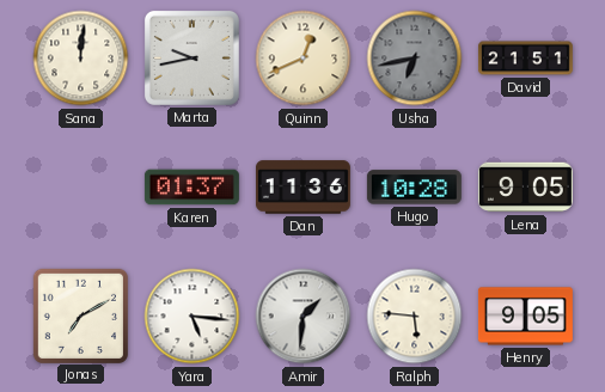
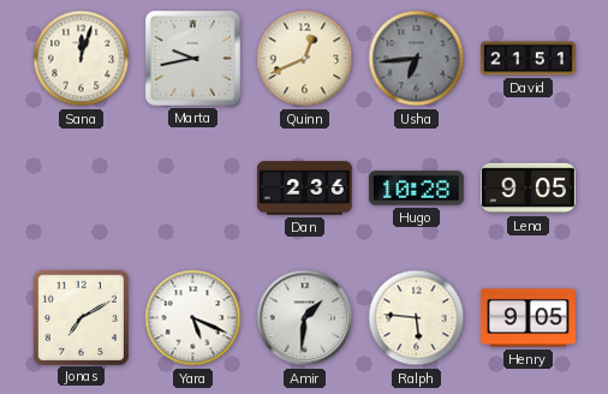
Sana: 12:01 -> 12:03
Usha: 6:43 -> 6:44
Karen: 01:37 -> none
Dan: 11:36 -> 2:36
Yara: 5:16 -> 5:19
